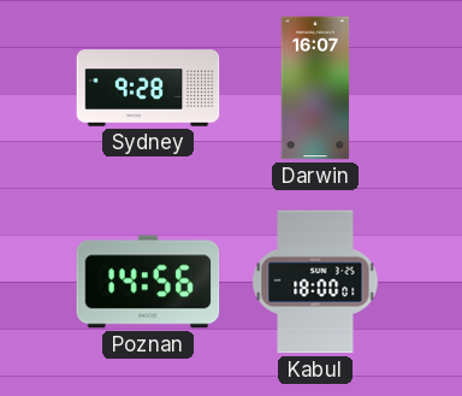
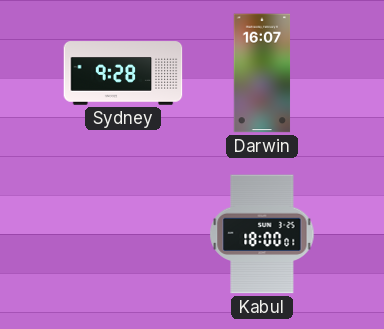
Poznan: 14:56 -> none
